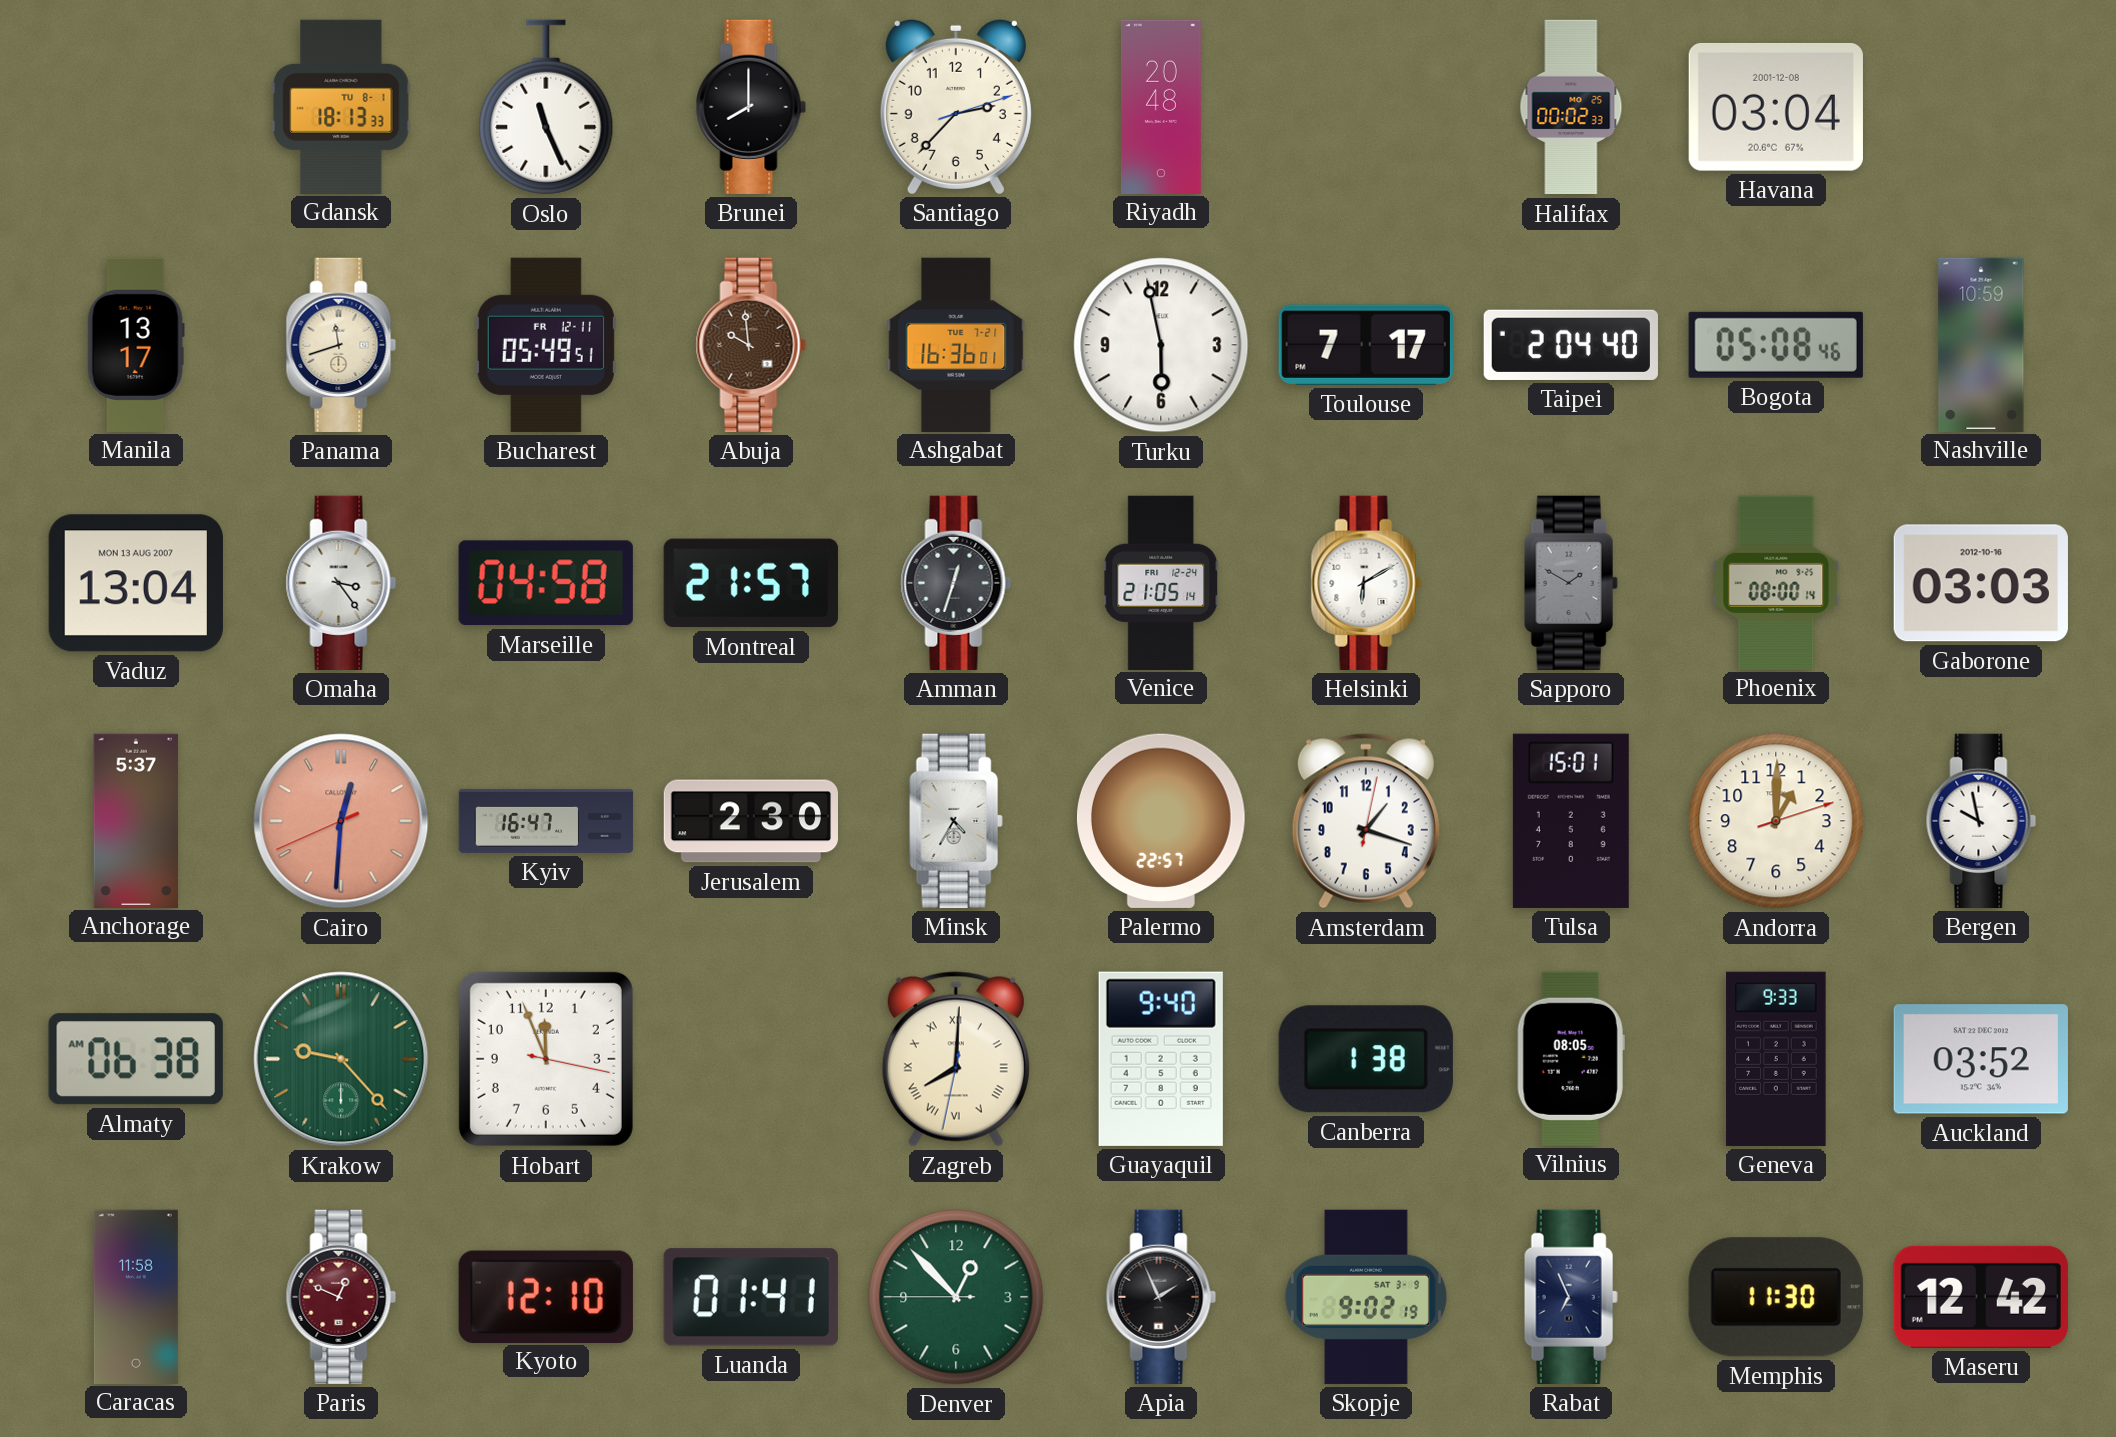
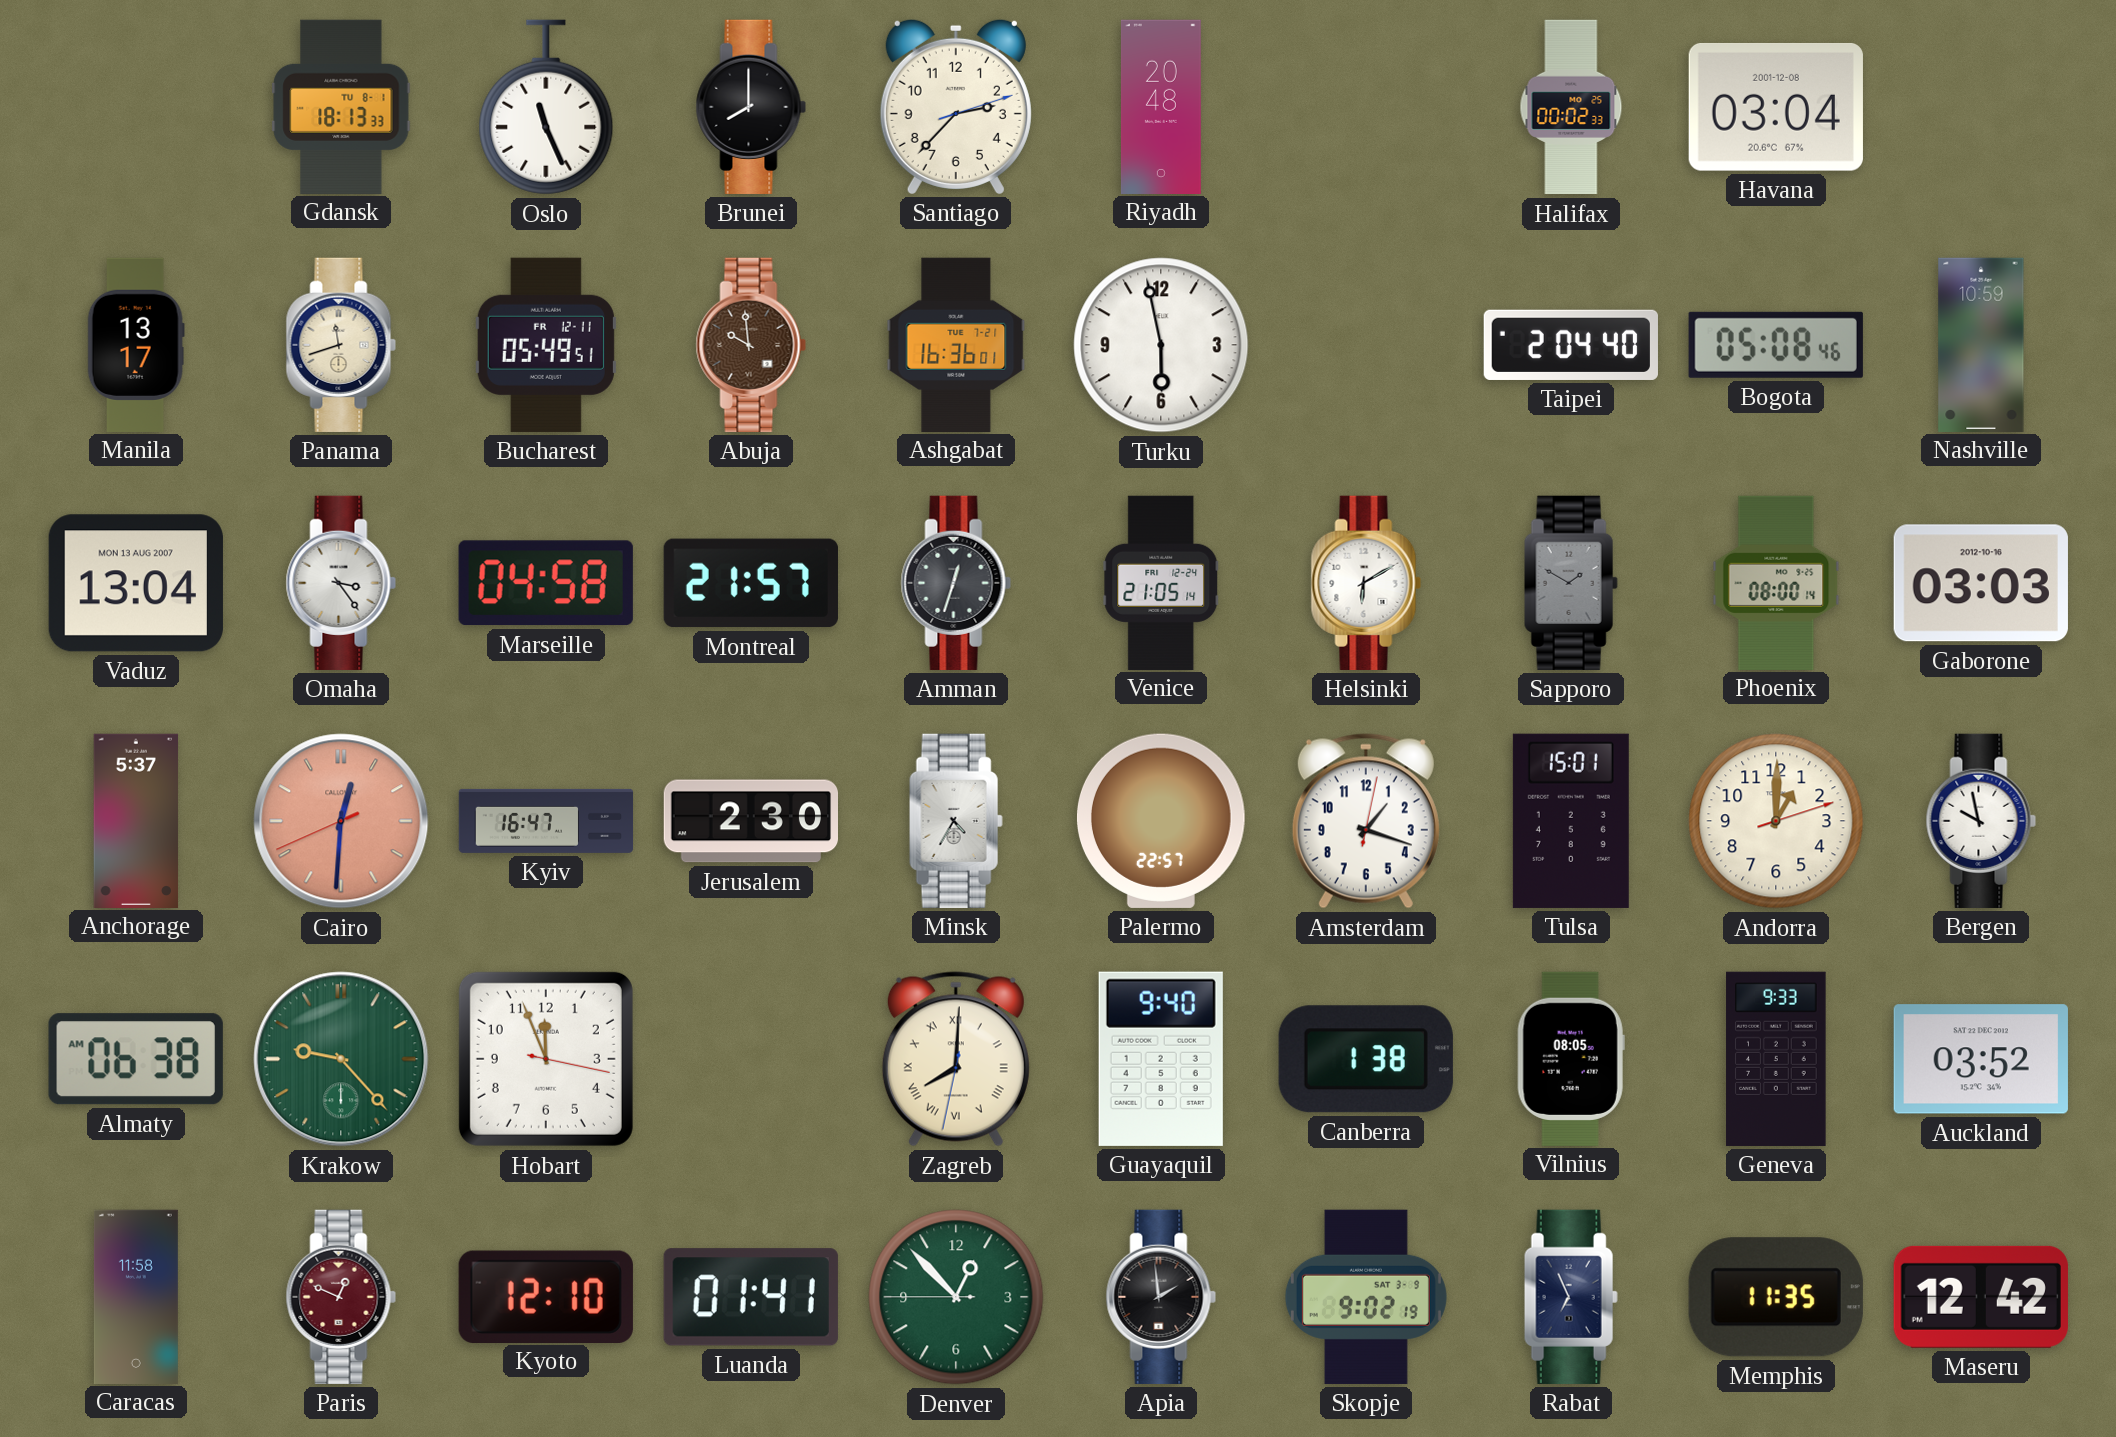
Toulouse: 7:17 -> none
Apia: 1:56 -> 1:59
Memphis: 11:30 -> 11:35
